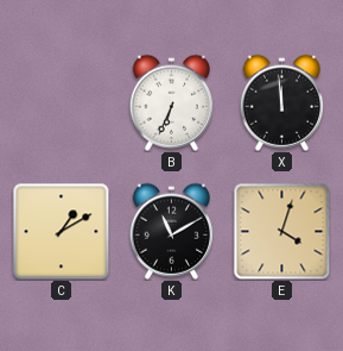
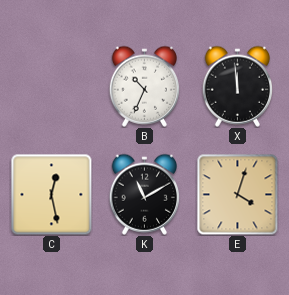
B: 6:34 -> 10:34
C: 1:10 -> 12:28
